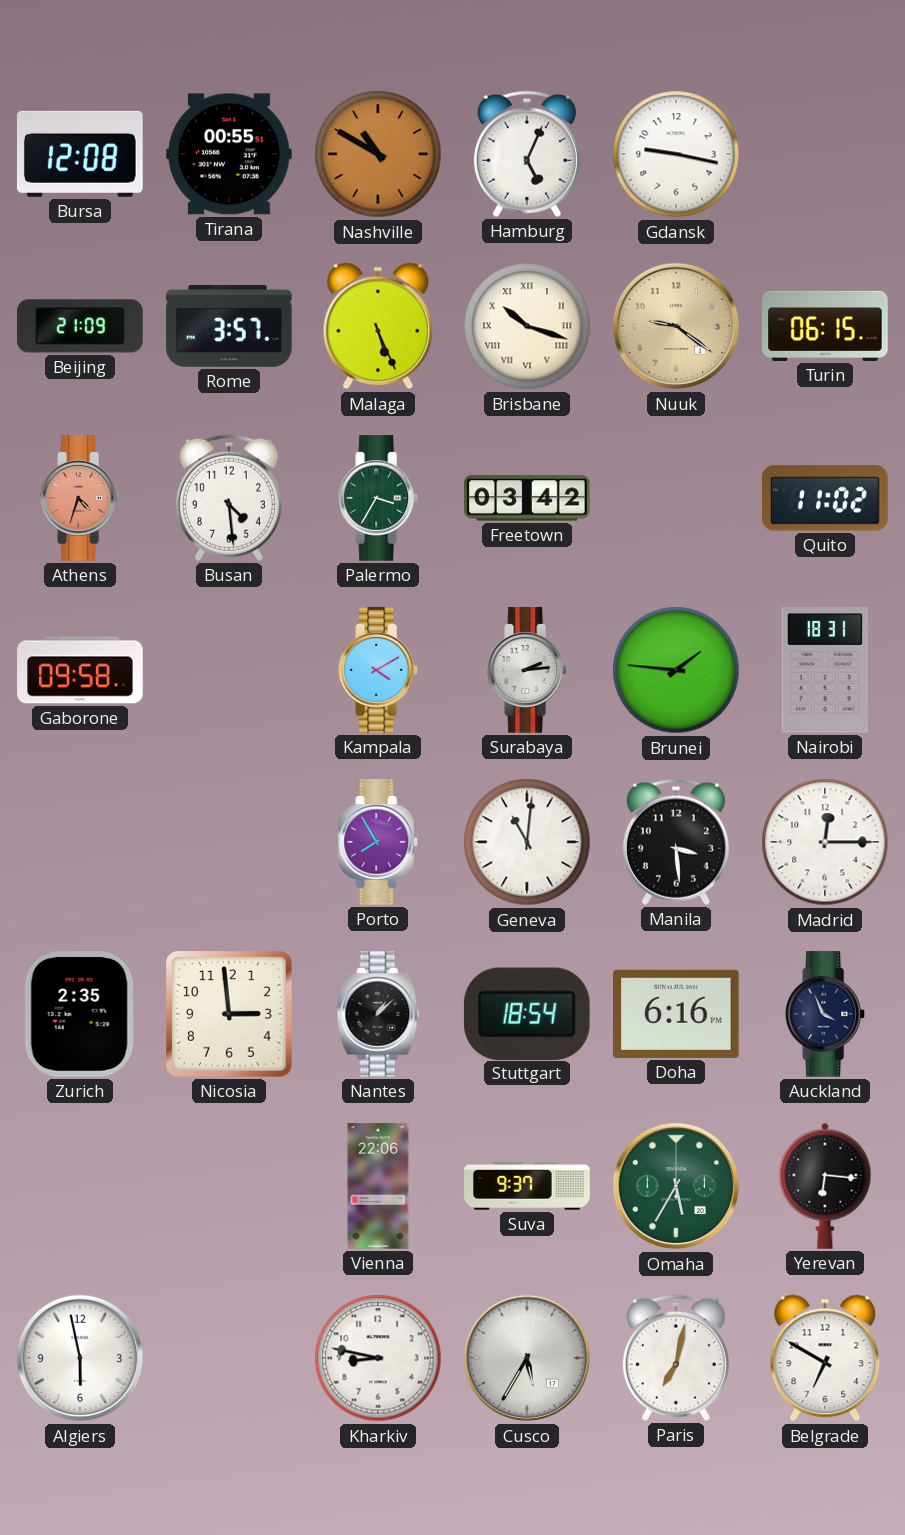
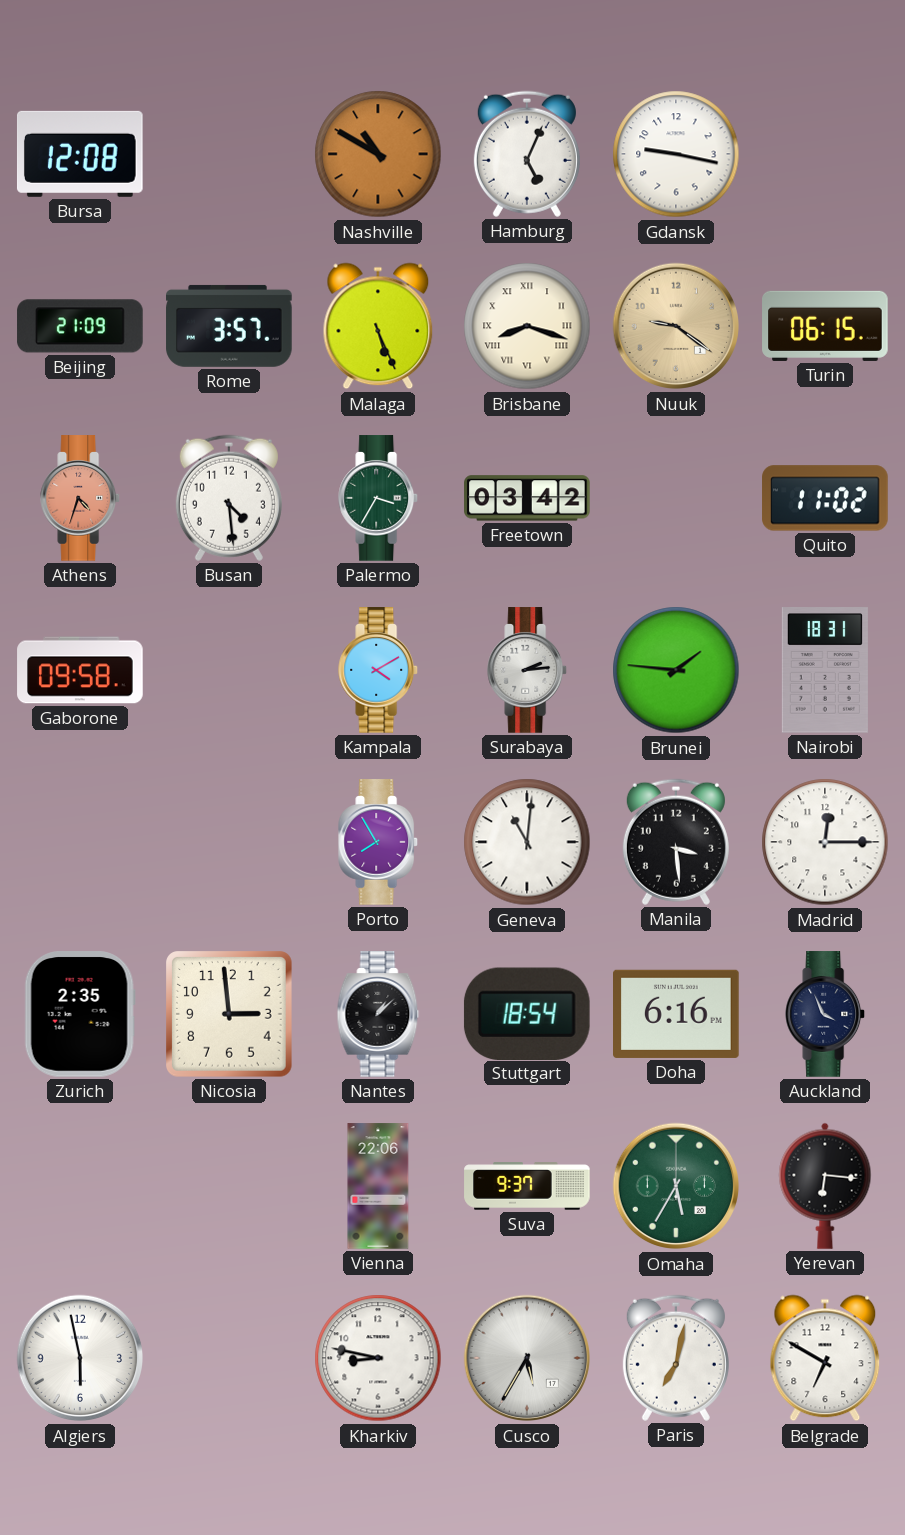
Tirana: 00:55 -> none
Brisbane: 10:18 -> 8:18
